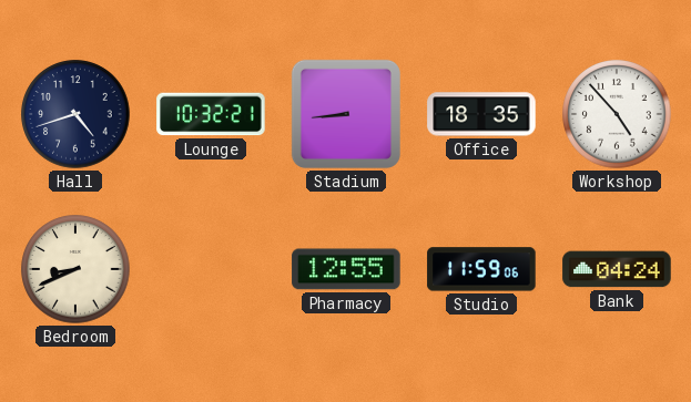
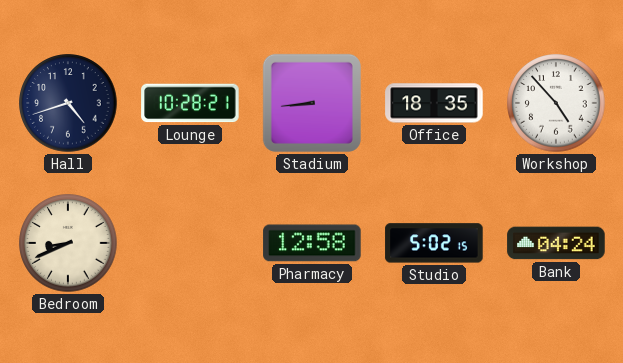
Lounge: 10:32 -> 10:28
Pharmacy: 12:55 -> 12:58
Studio: 11:59 -> 5:02
